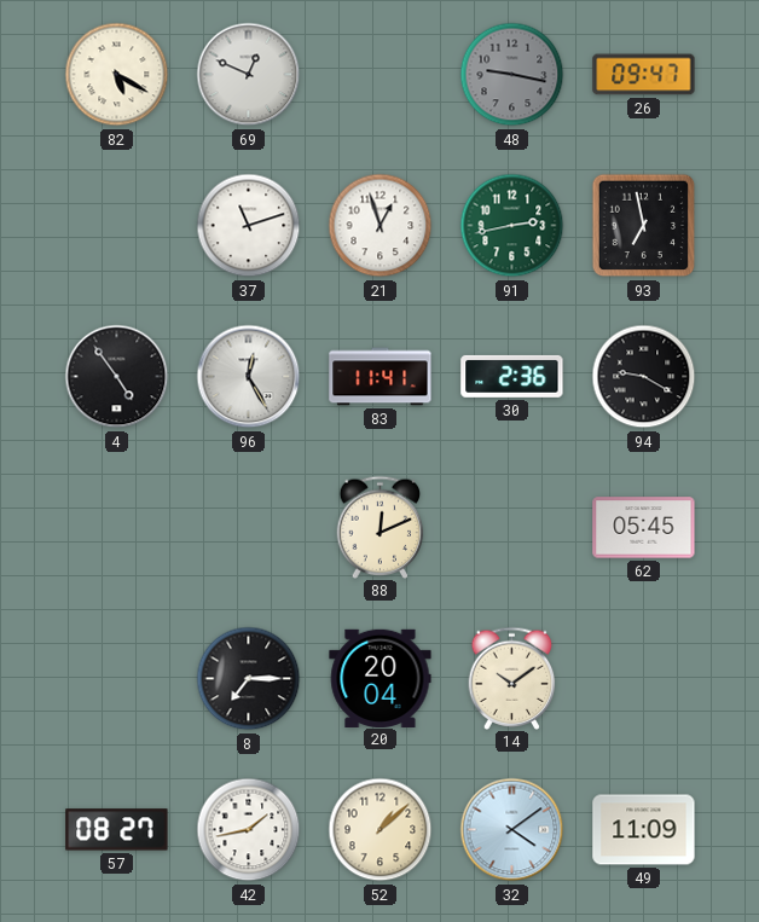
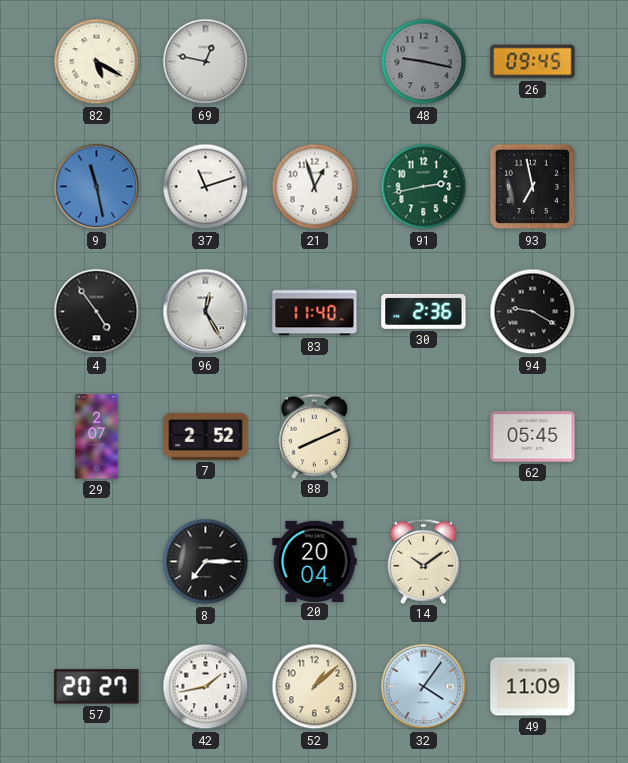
69: 12:49 -> 12:47
26: 09:47 -> 09:45
9: none -> 11:28
83: 11:41 -> 11:40
29: none -> 2:07
7: none -> 2:52
88: 12:11 -> 8:11
57: 08:27 -> 20:27
32: 4:09 -> 4:06
